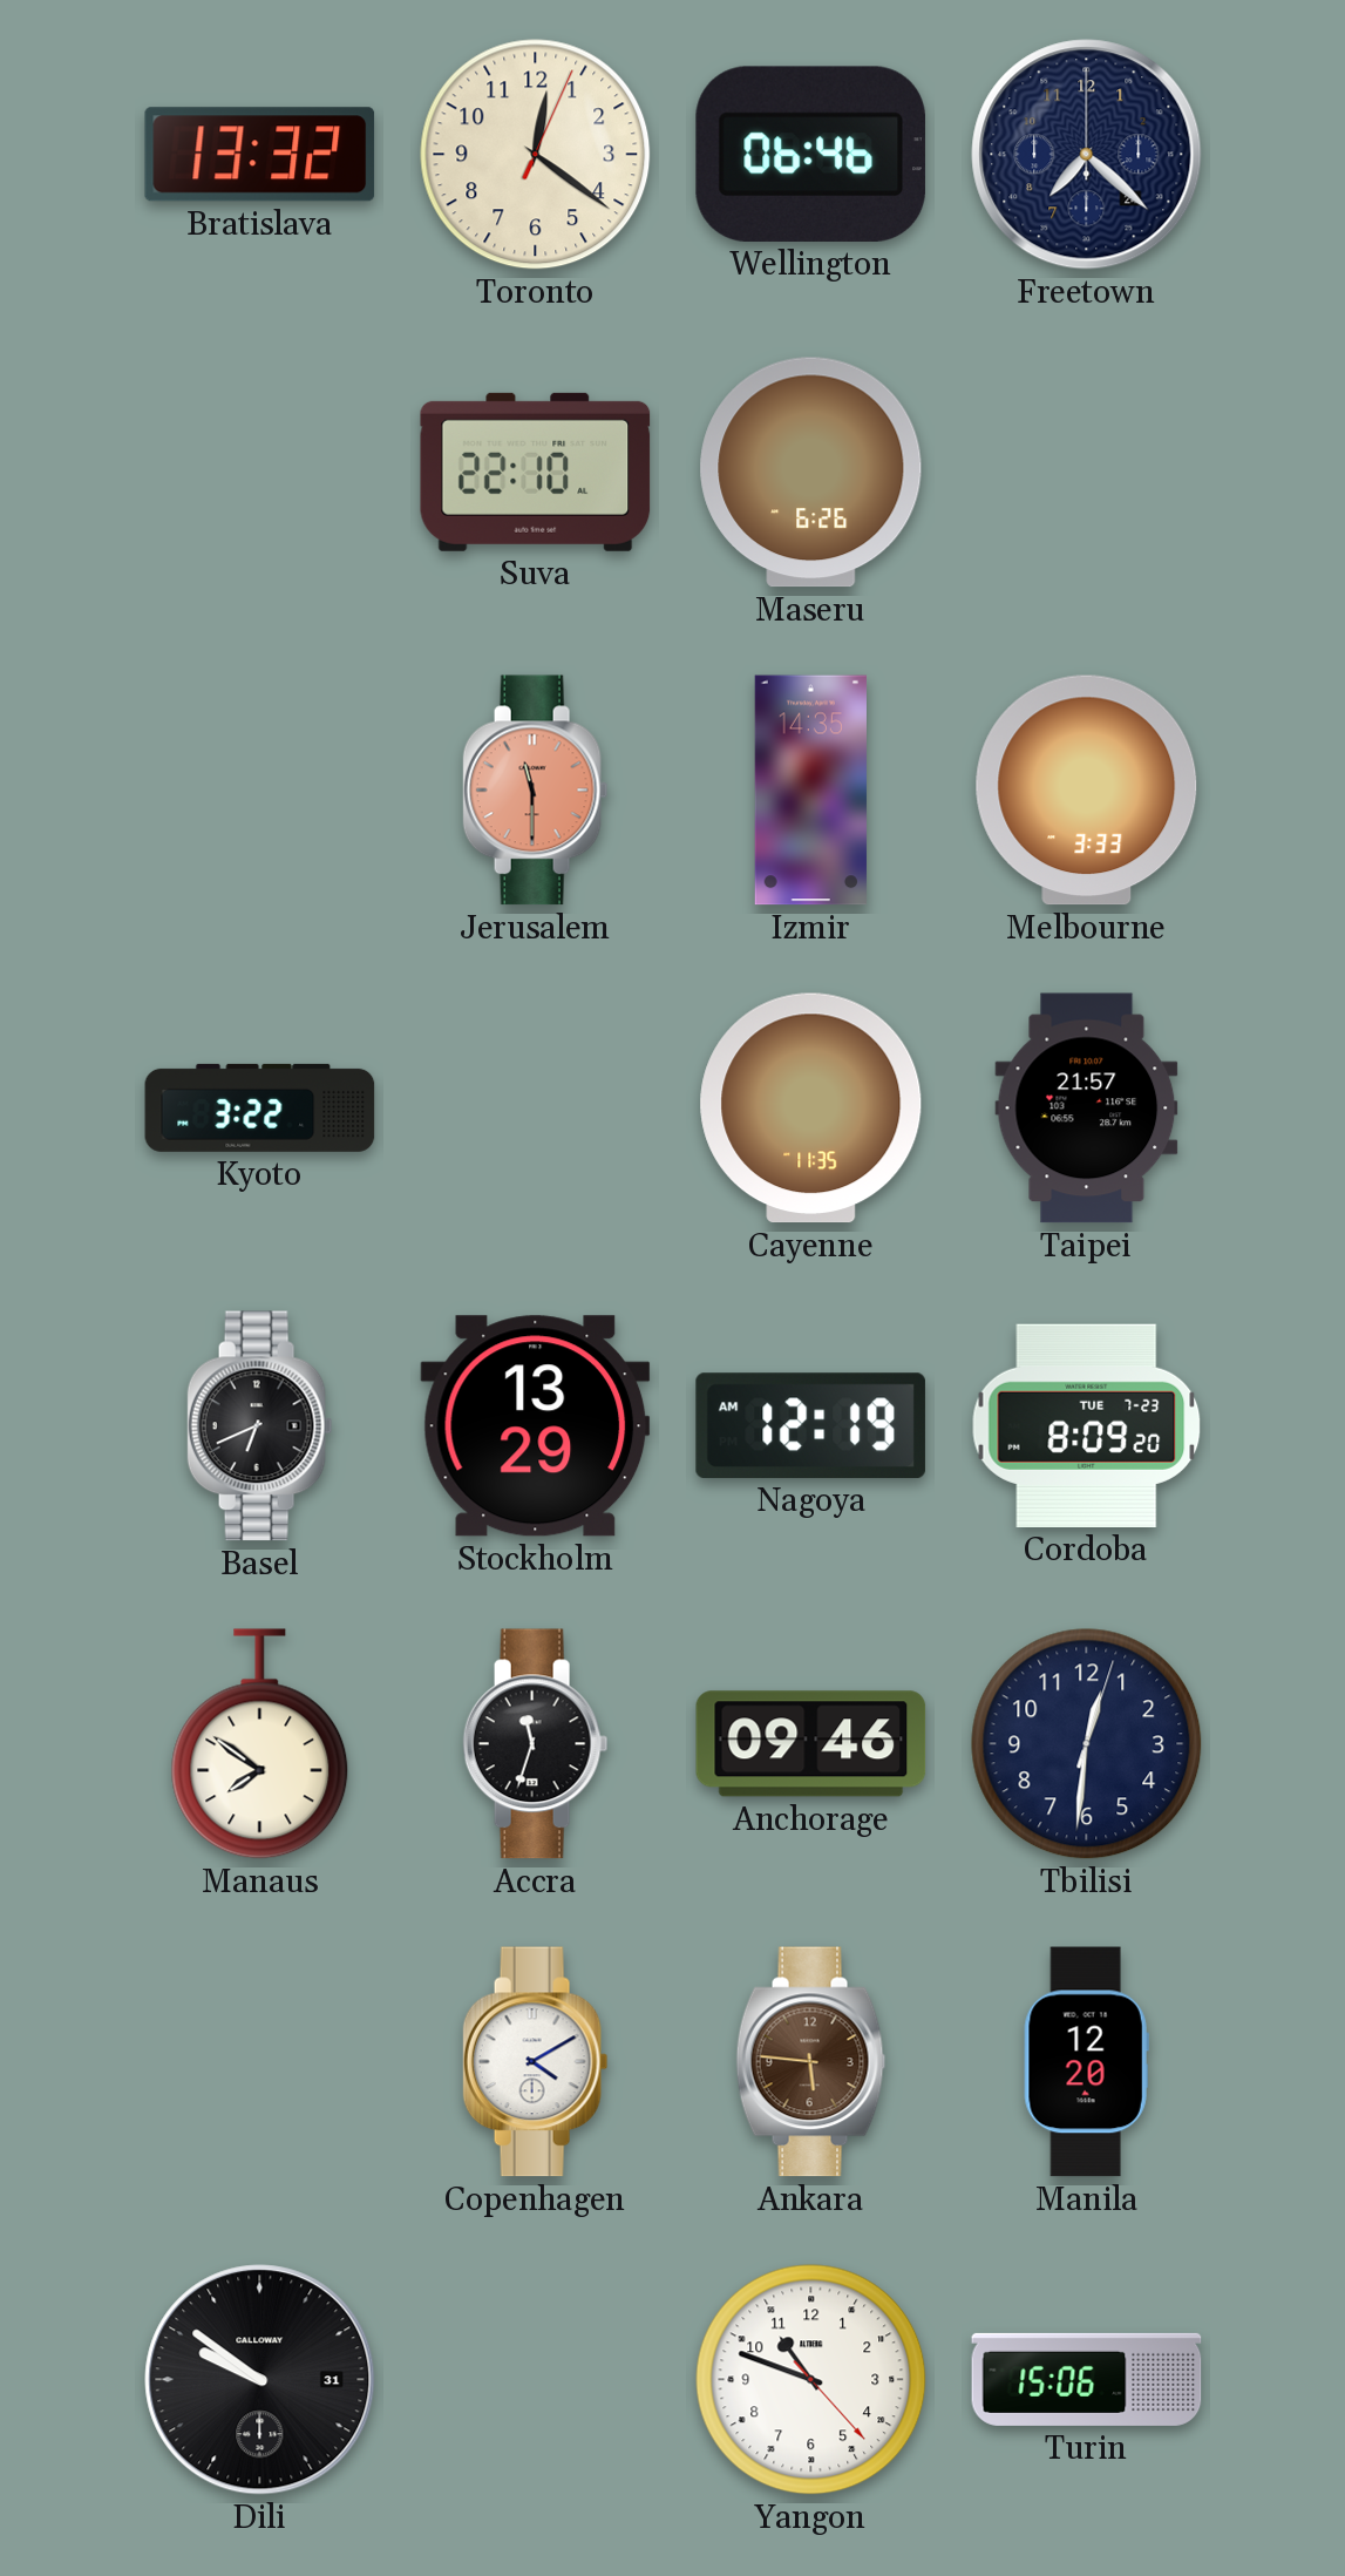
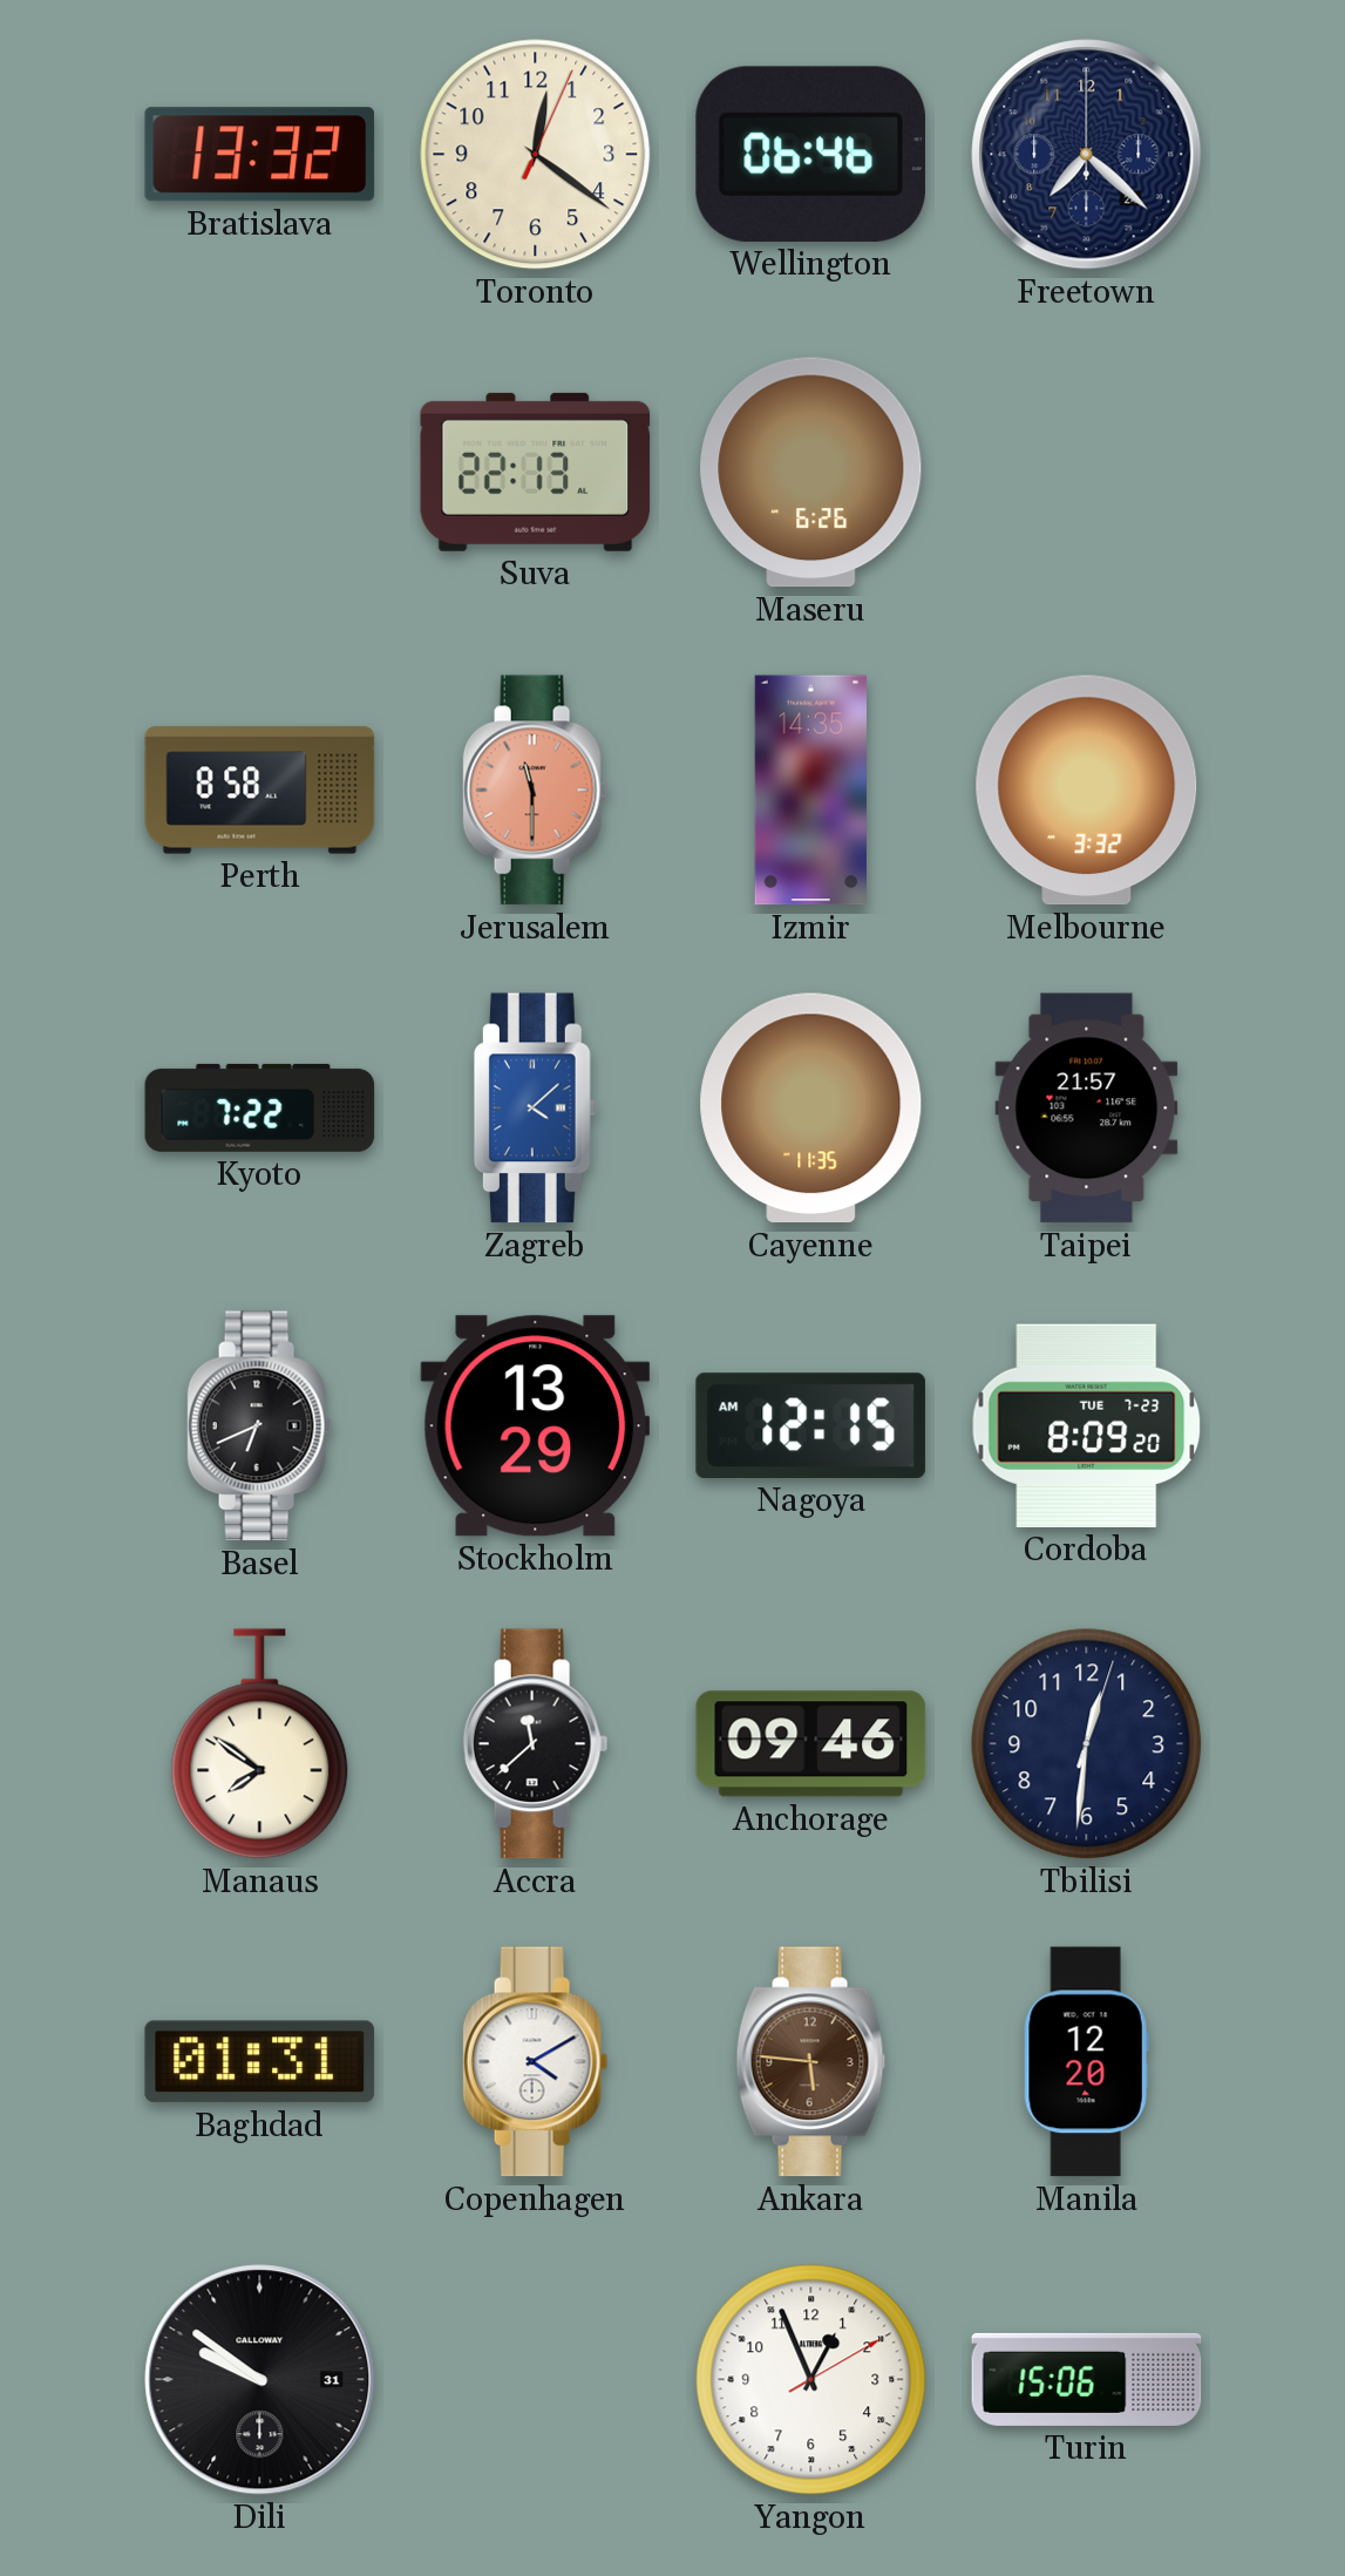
Suva: 22:10 -> 22:13
Perth: none -> 8:58
Melbourne: 3:33 -> 3:32
Kyoto: 3:22 -> 7:22
Zagreb: none -> 4:08
Nagoya: 12:19 -> 12:15
Accra: 11:33 -> 11:38
Baghdad: none -> 01:31
Yangon: 10:48 -> 12:56
